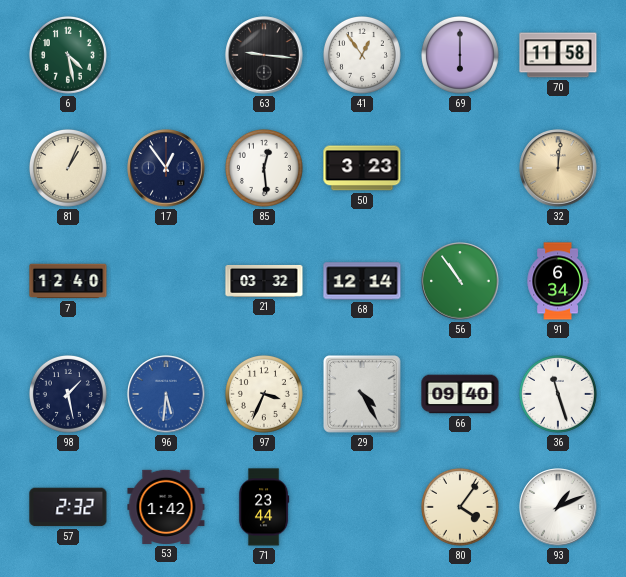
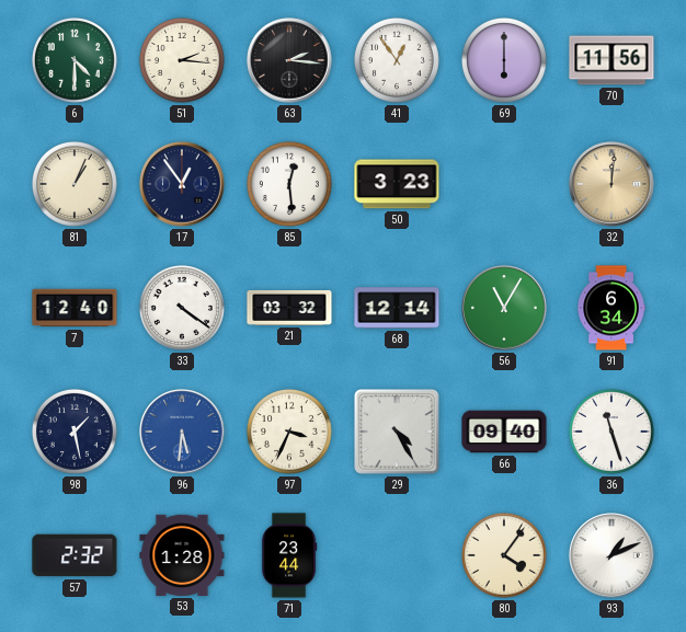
6: 4:28 -> 4:30
51: none -> 2:16
63: 9:16 -> 2:16
70: 11:58 -> 11:56
33: none -> 4:21
56: 10:54 -> 11:05
53: 1:42 -> 1:28
